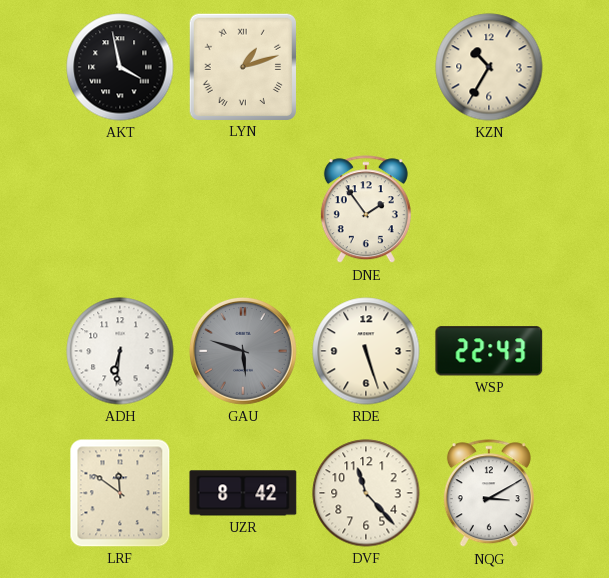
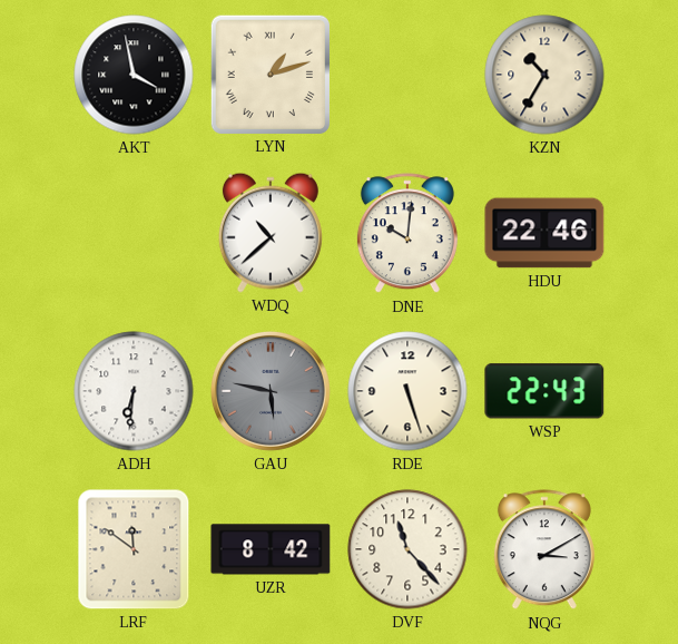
WDQ: none -> 10:38
DNE: 1:54 -> 10:01
HDU: none -> 22:46
GAU: 5:48 -> 5:47
